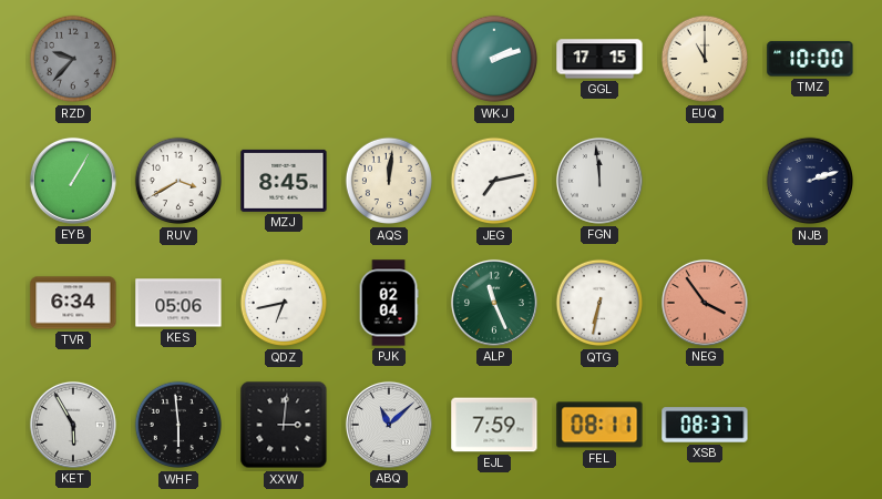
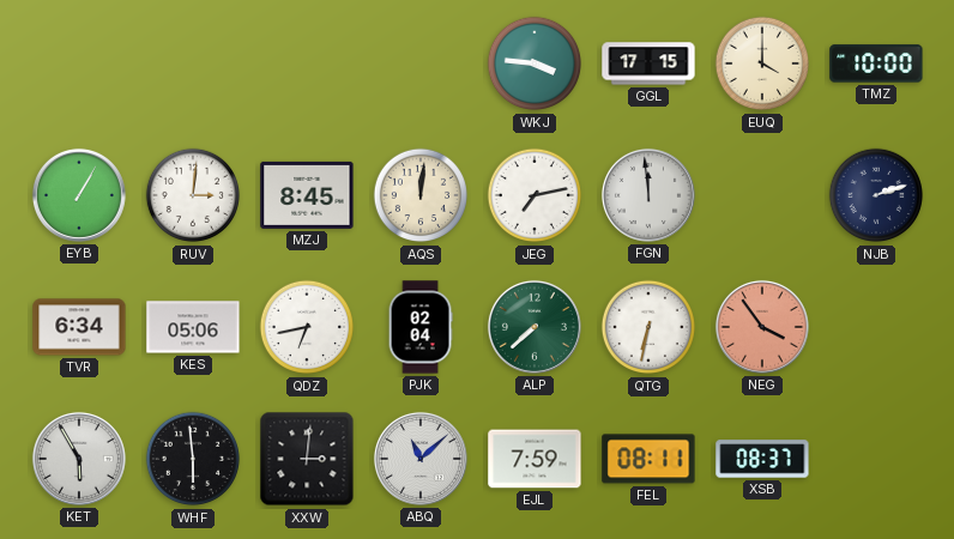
RZD: 9:37 -> none
WKJ: 2:12 -> 3:46
EUQ: 11:00 -> 4:00
RUV: 3:40 -> 3:01
ALP: 11:26 -> 7:38
